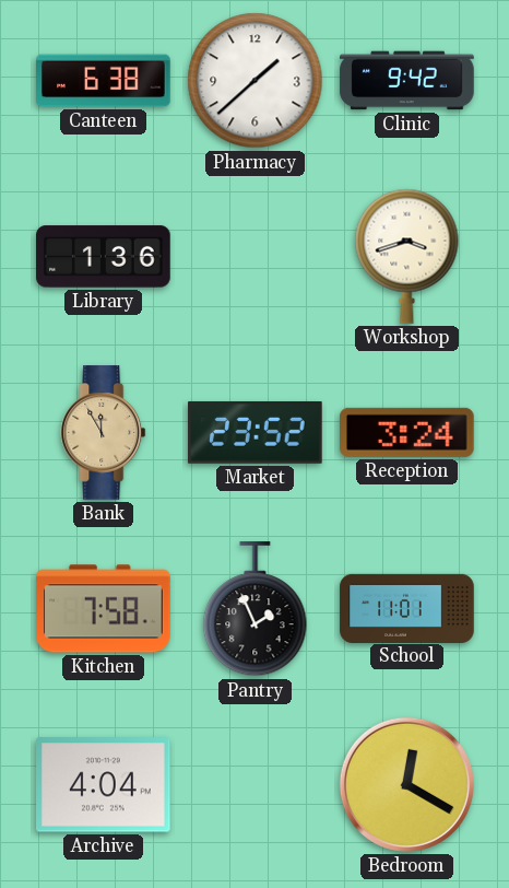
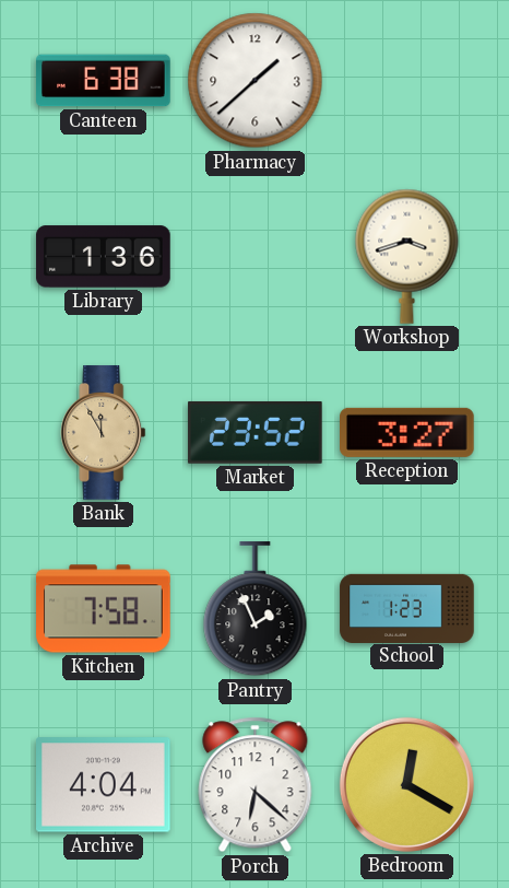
Clinic: 9:42 -> none
Reception: 3:24 -> 3:27
School: 11:01 -> 1:23
Porch: none -> 6:22
